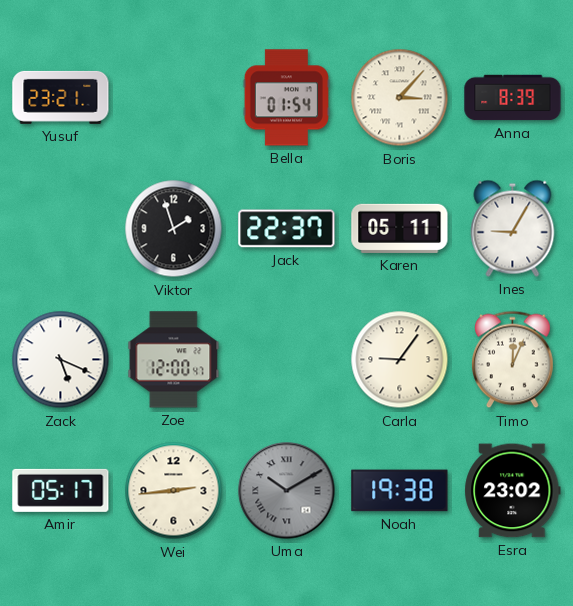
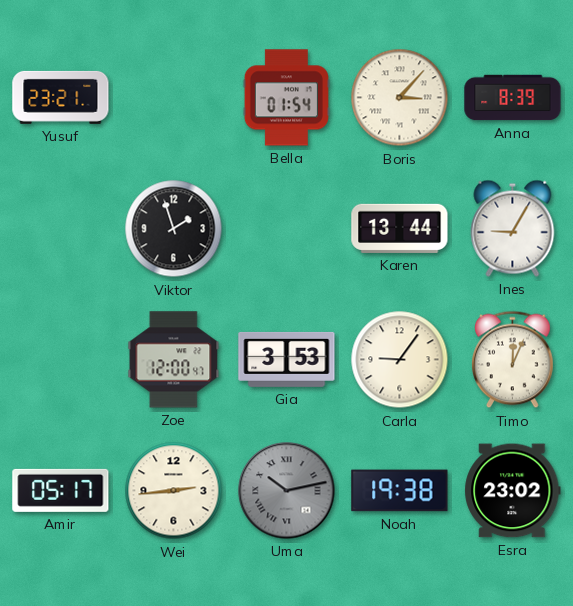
Jack: 22:37 -> none
Karen: 05:11 -> 13:44
Zack: 5:19 -> none
Gia: none -> 3:53
Uma: 10:10 -> 10:13
